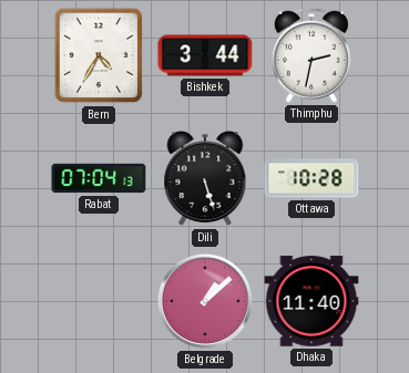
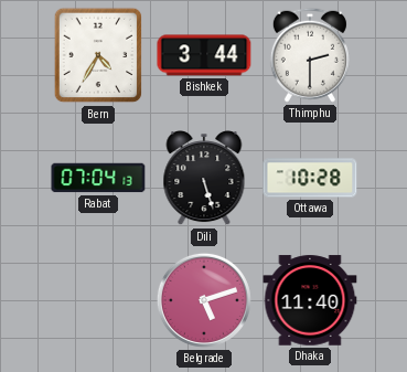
Thimphu: 2:32 -> 2:30
Belgrade: 1:08 -> 5:12
